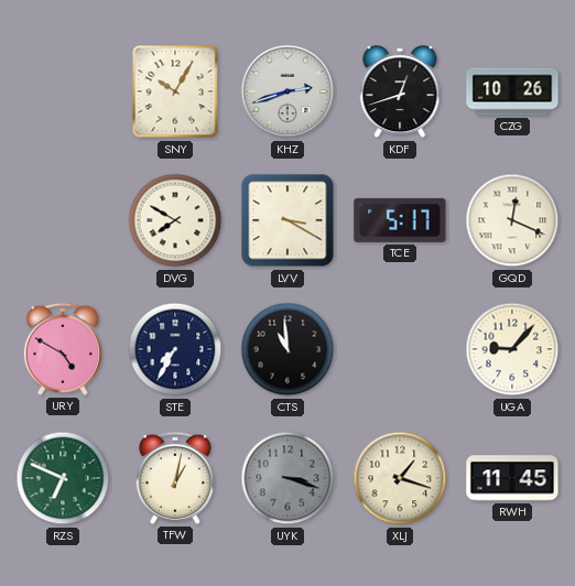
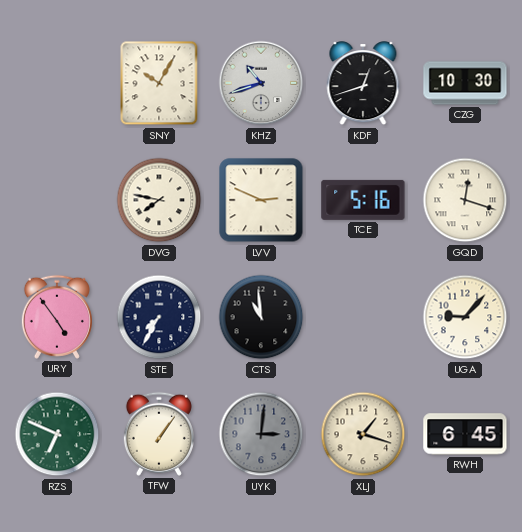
KHZ: 2:42 -> 10:42
CZG: 10:26 -> 10:30
DVG: 7:50 -> 7:47
LVV: 3:20 -> 2:49
TCE: 5:17 -> 5:16
GQD: 12:19 -> 12:18
URY: 4:50 -> 4:54
TFW: 1:02 -> 1:06
UYK: 3:18 -> 3:01
RWH: 11:45 -> 6:45
